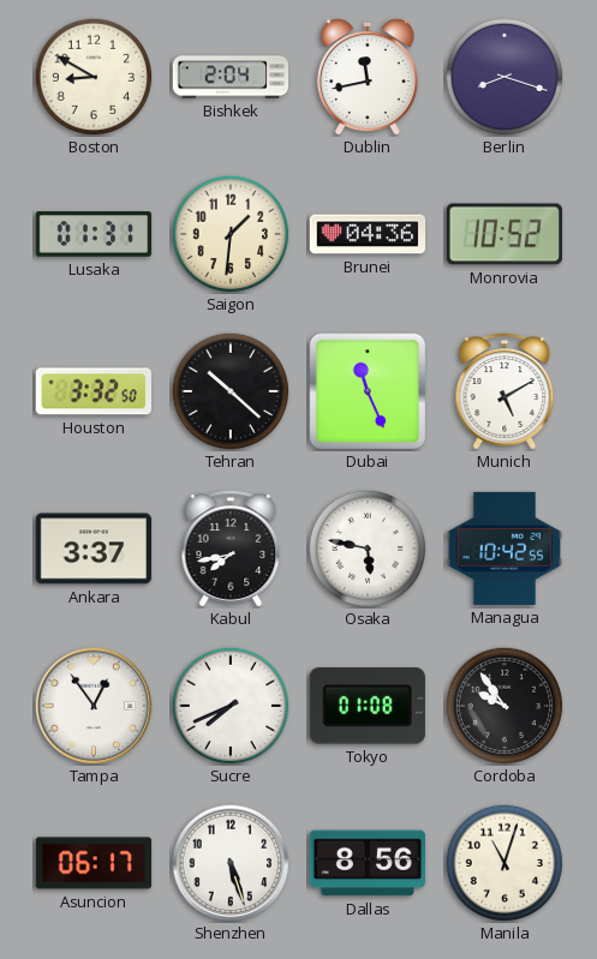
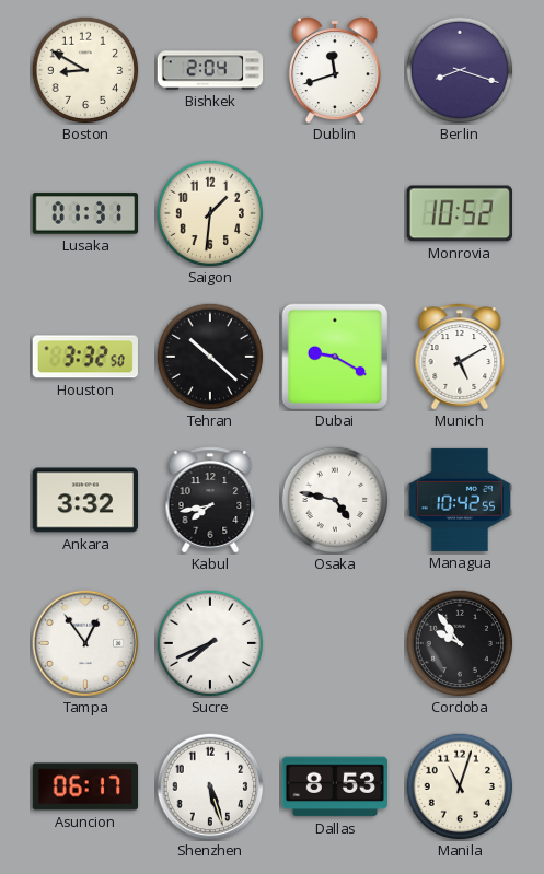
Dublin: 11:43 -> 11:42
Brunei: 04:36 -> none
Dubai: 11:26 -> 9:20
Ankara: 3:37 -> 3:32
Osaka: 5:47 -> 4:47
Tokyo: 01:08 -> none
Dallas: 8:56 -> 8:53
